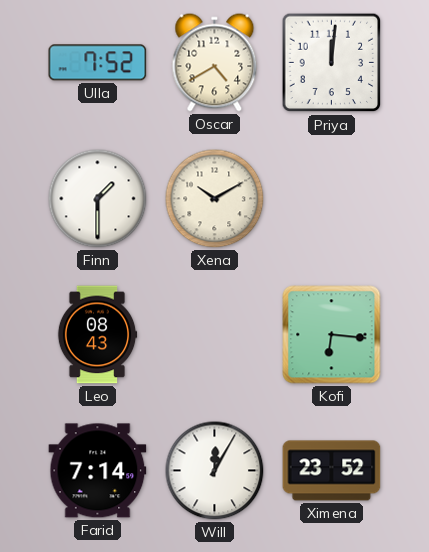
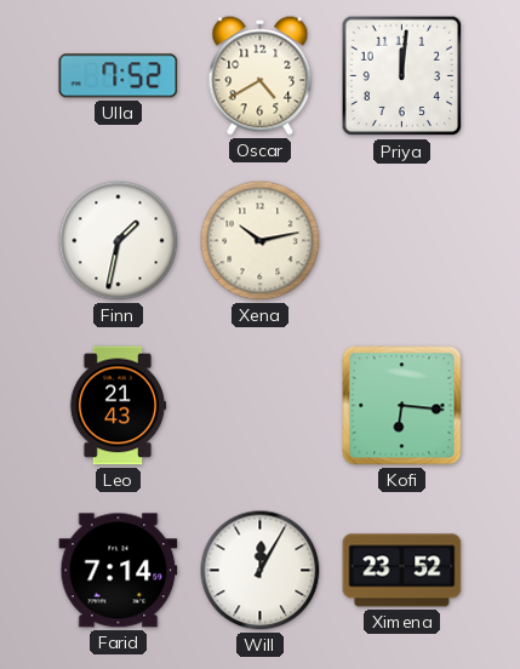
Finn: 1:30 -> 1:32
Xena: 10:10 -> 10:13
Leo: 08:43 -> 21:43
